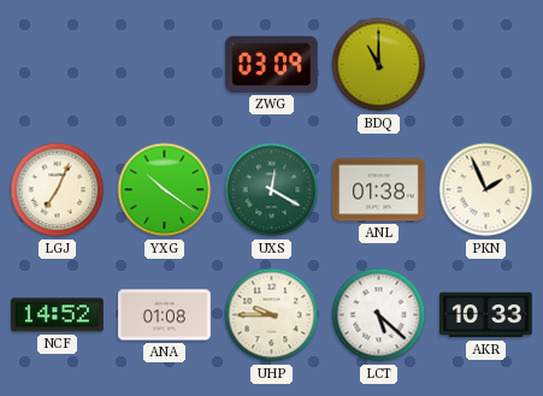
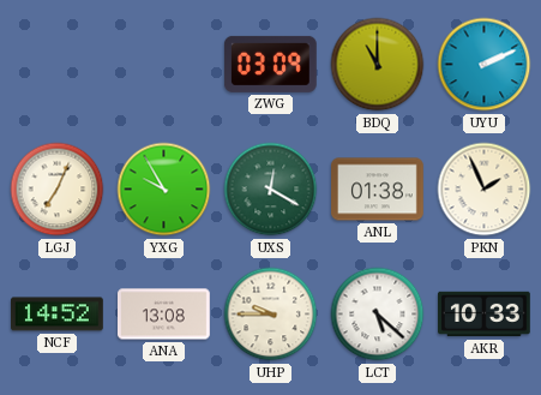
UYU: none -> 2:11
YXG: 10:21 -> 9:55
ANA: 01:08 -> 13:08
